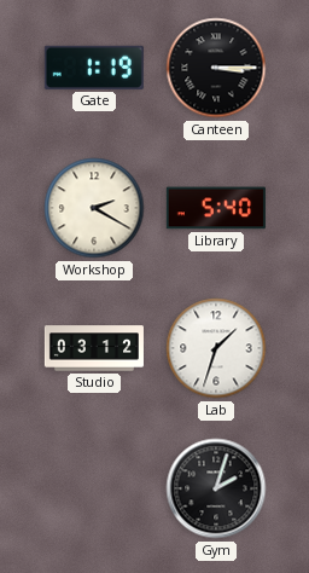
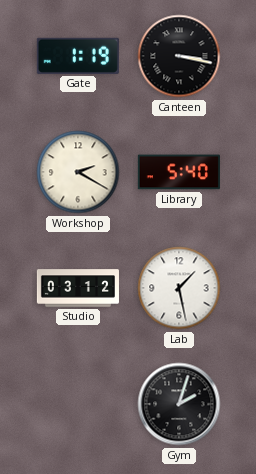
Canteen: 3:15 -> 3:17
Lab: 1:33 -> 1:28
